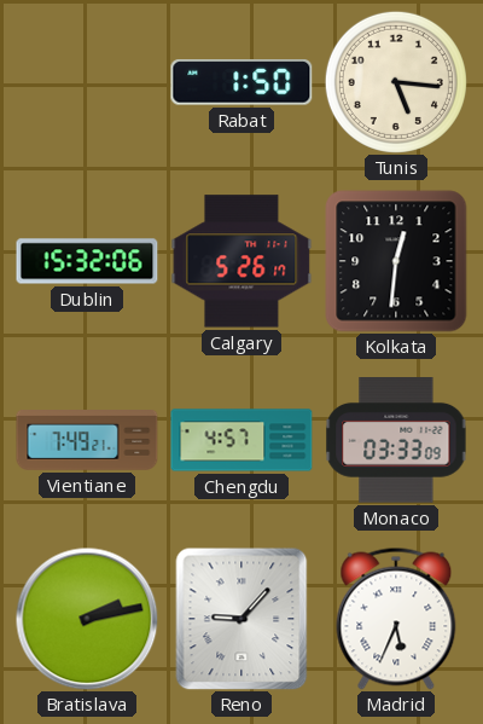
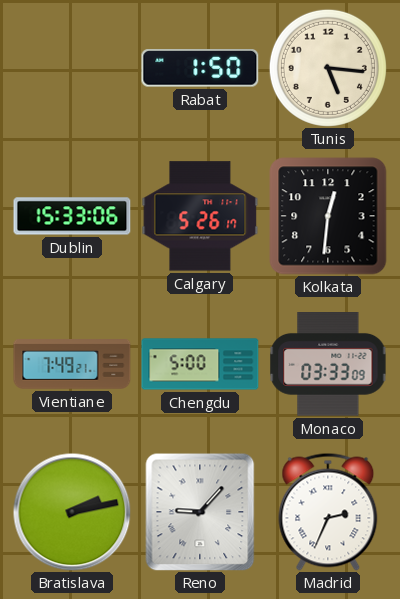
Dublin: 15:32 -> 15:33
Chengdu: 4:57 -> 5:00
Madrid: 5:34 -> 2:34
